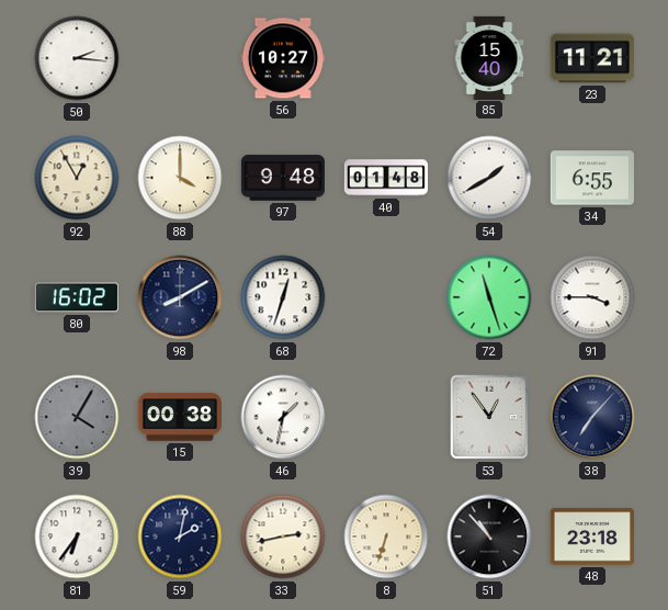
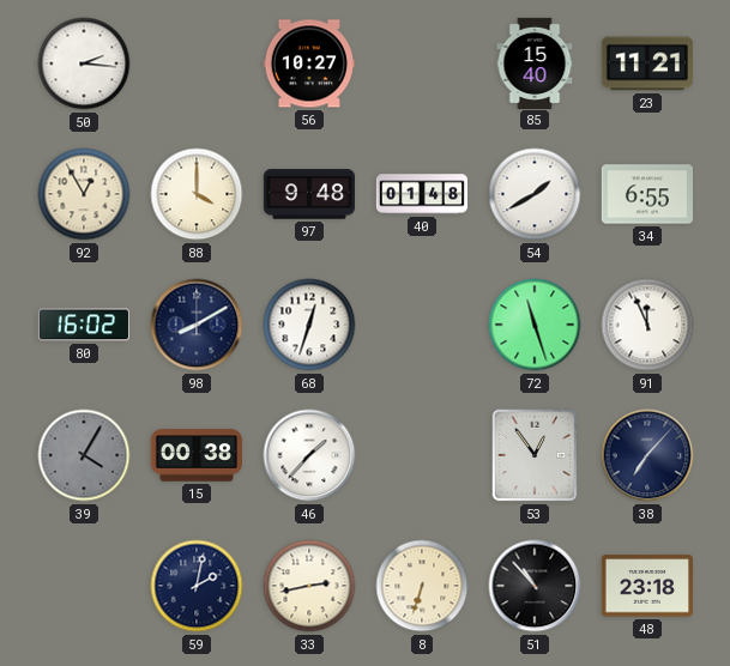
91: 3:45 -> 11:56
46: 1:32 -> 1:37
81: 6:36 -> none
